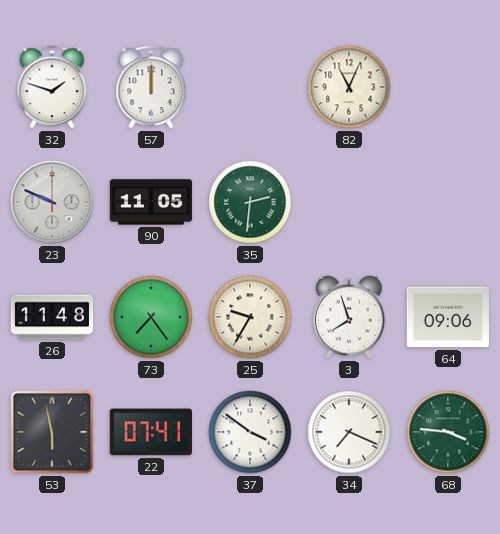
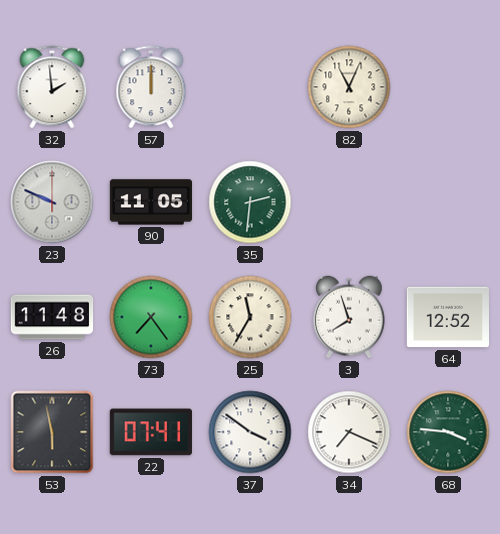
32: 1:48 -> 1:59
25: 9:35 -> 11:35
64: 09:06 -> 12:52
